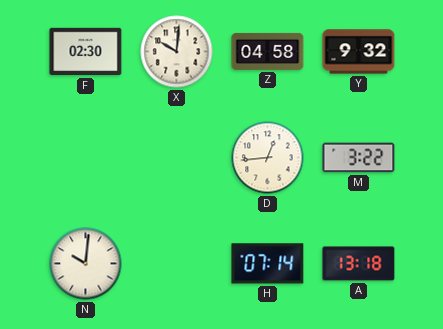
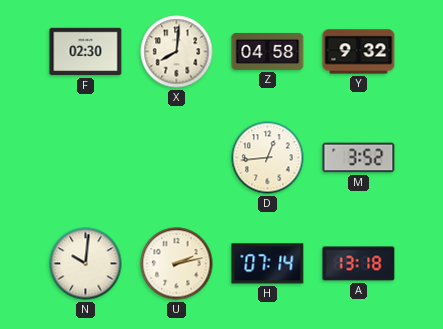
X: 10:01 -> 8:01
M: 3:22 -> 3:52
U: none -> 2:13
